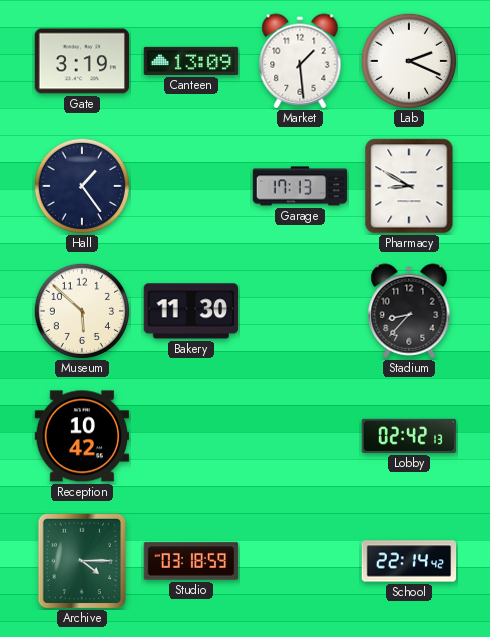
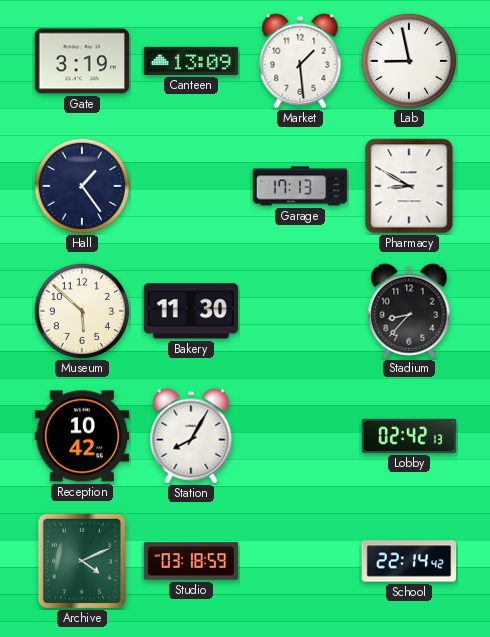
Lab: 2:19 -> 8:58
Station: none -> 8:05
Archive: 4:15 -> 4:11
